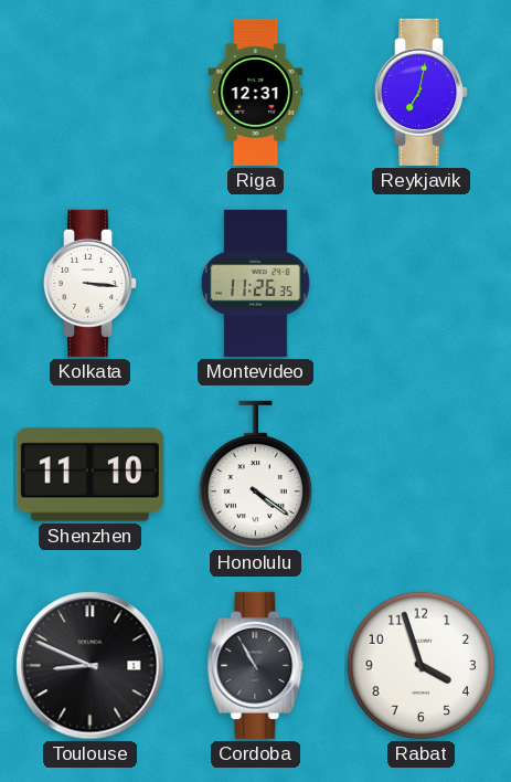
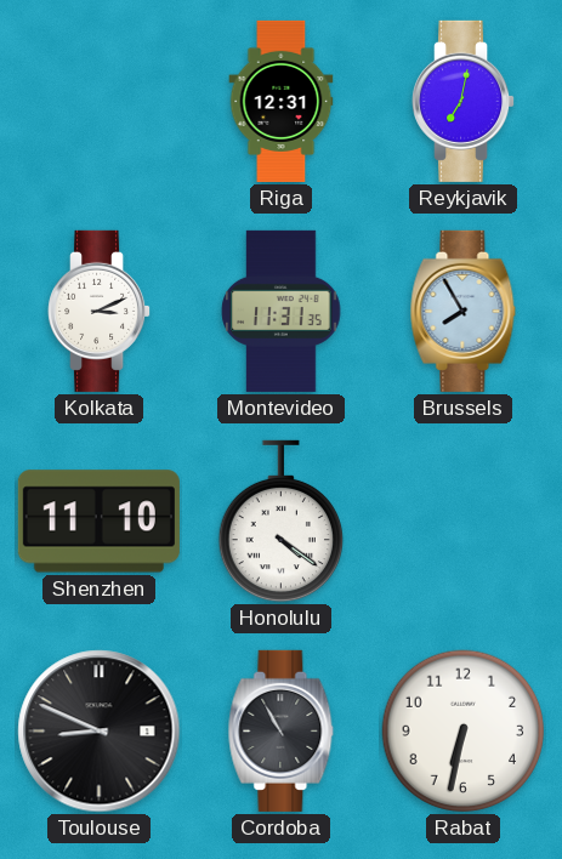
Kolkata: 3:16 -> 3:11
Montevideo: 11:26 -> 11:31
Brussels: none -> 7:55
Rabat: 3:57 -> 6:32
